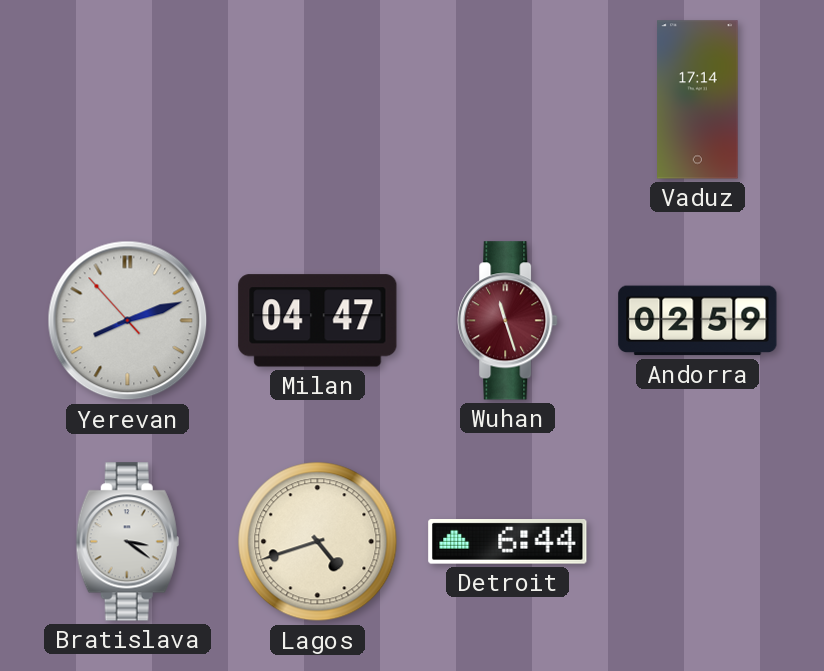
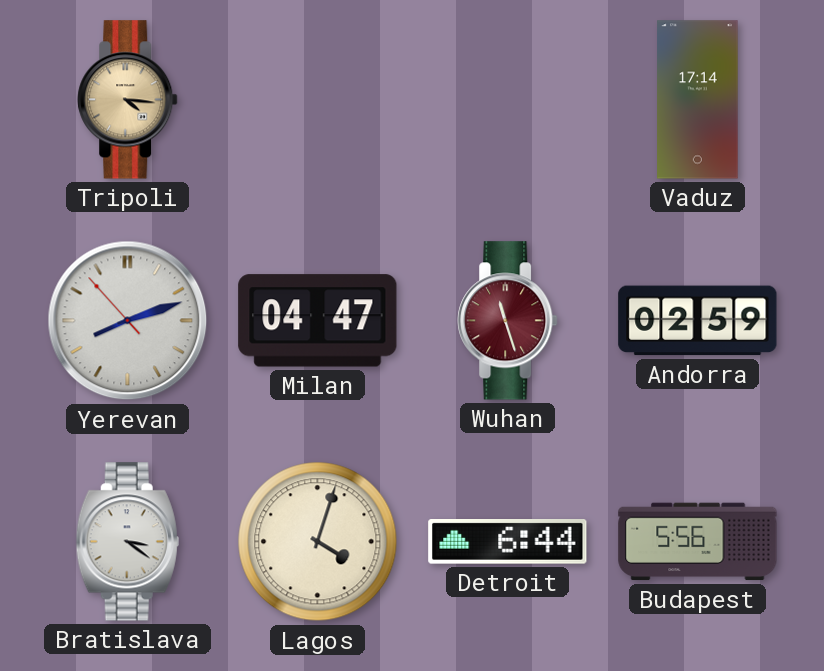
Tripoli: none -> 4:16
Lagos: 4:42 -> 4:03
Budapest: none -> 5:56
